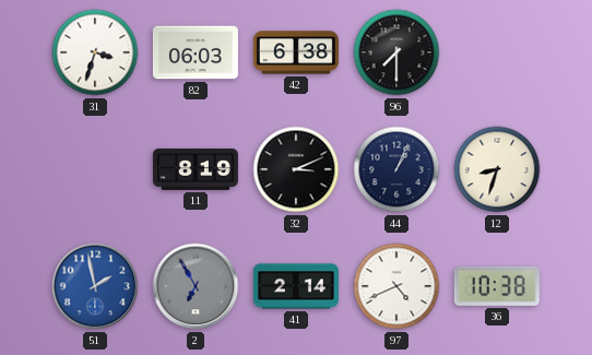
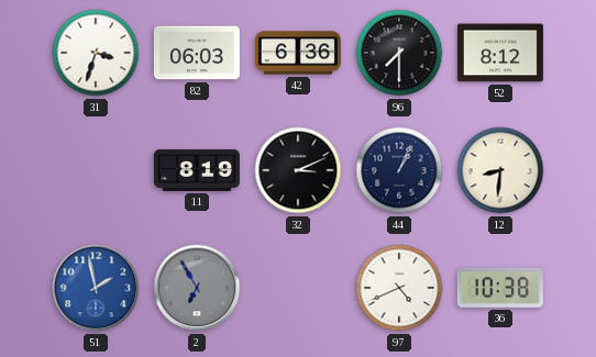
42: 6:38 -> 6:36
52: none -> 8:12
12: 8:33 -> 8:31
41: 2:14 -> none
